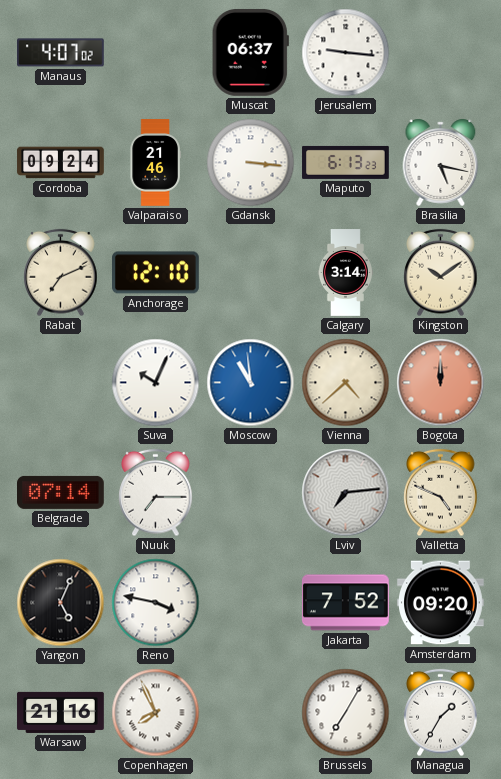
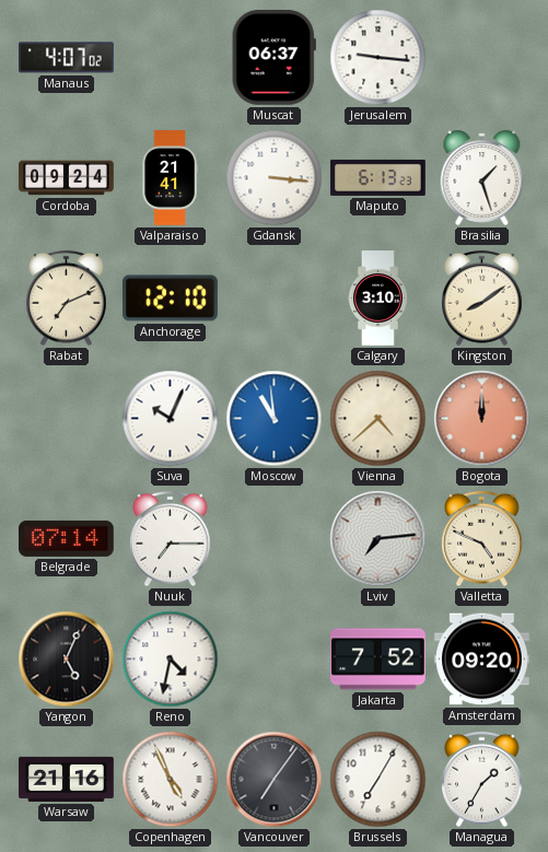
Valparaiso: 21:46 -> 21:41
Brasilia: 5:17 -> 1:27
Calgary: 3:14 -> 3:10
Kingston: 10:09 -> 8:09
Reno: 3:47 -> 4:32
Copenhagen: 7:56 -> 4:56
Vancouver: none -> 7:06
